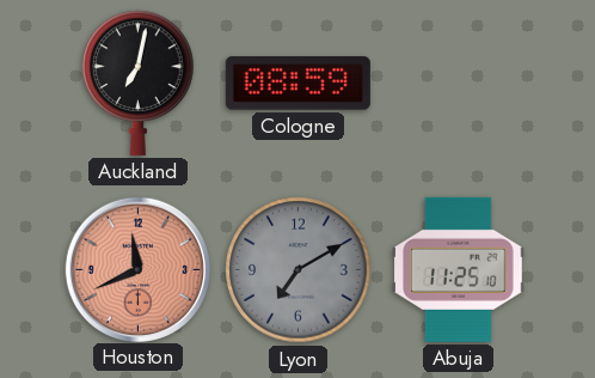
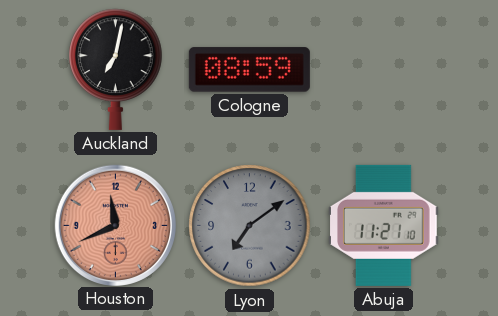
Lyon: 7:10 -> 7:09
Abuja: 11:25 -> 11:21
